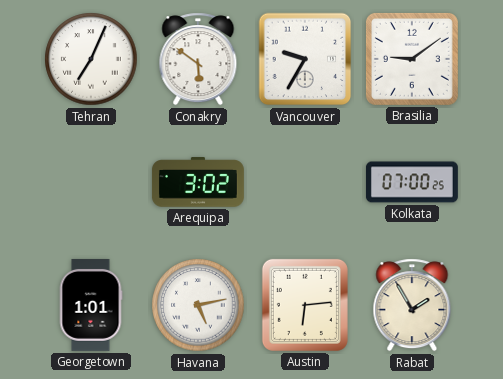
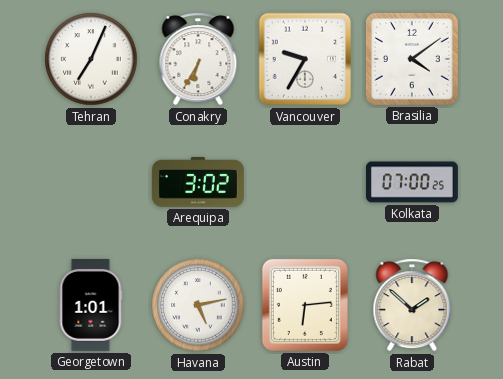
Conakry: 5:51 -> 6:35
Brasilia: 9:09 -> 4:09
Rabat: 1:55 -> 1:52
